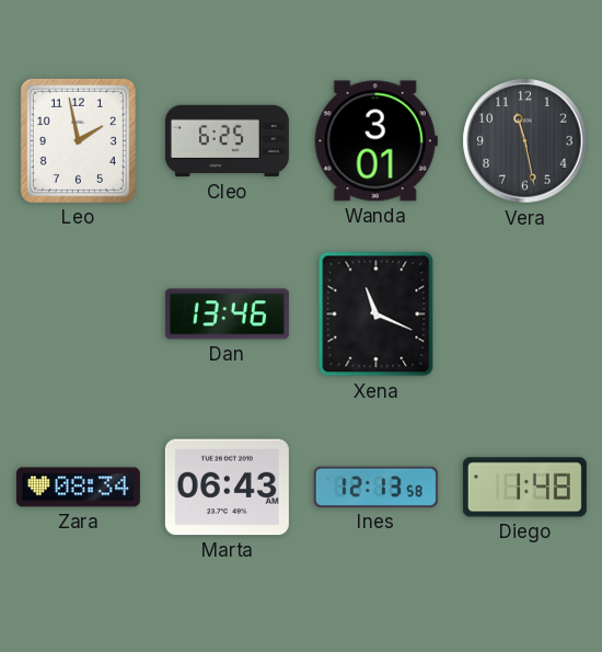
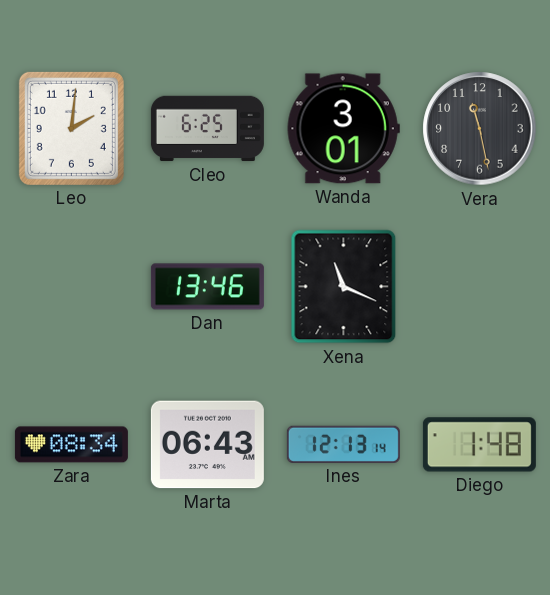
Leo: 1:58 -> 2:01
Ines: 12:13:58 -> 12:13:14
